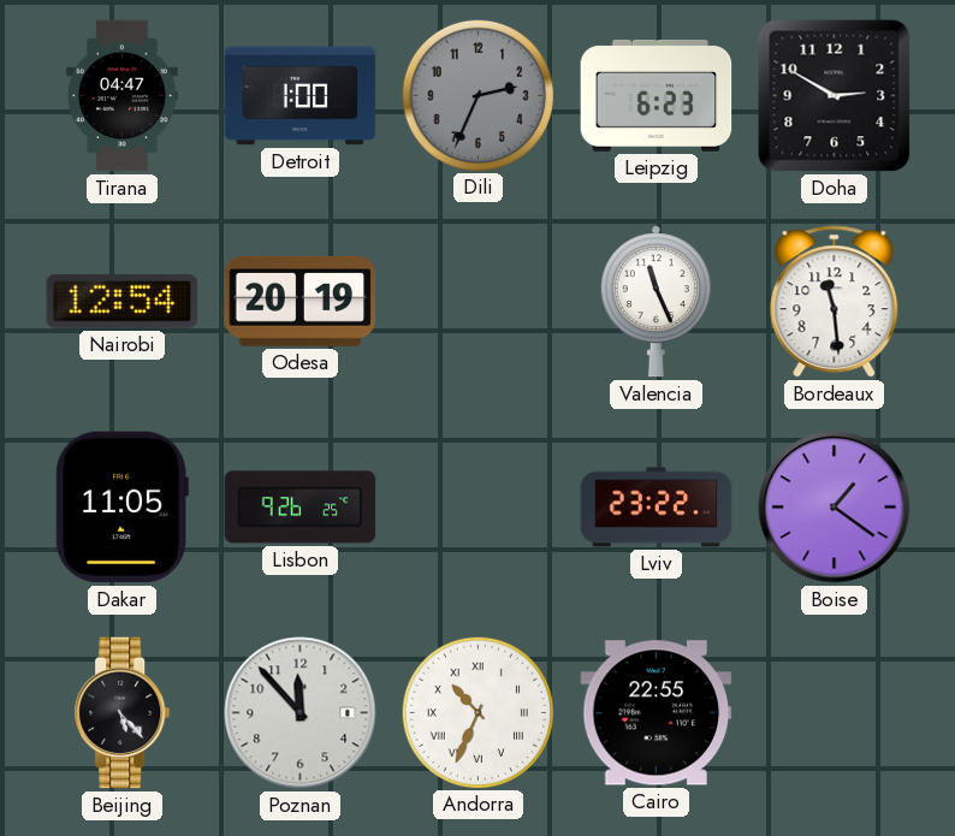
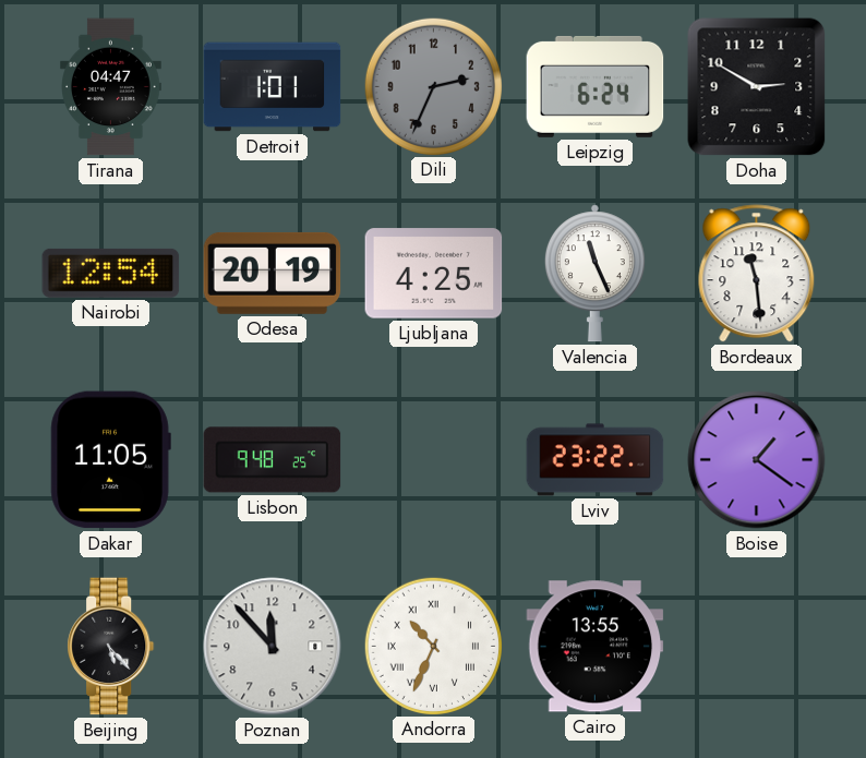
Detroit: 1:00 -> 1:01
Leipzig: 6:23 -> 6:24
Ljubljana: none -> 4:25
Lisbon: 9:26 -> 9:48
Cairo: 22:55 -> 13:55
